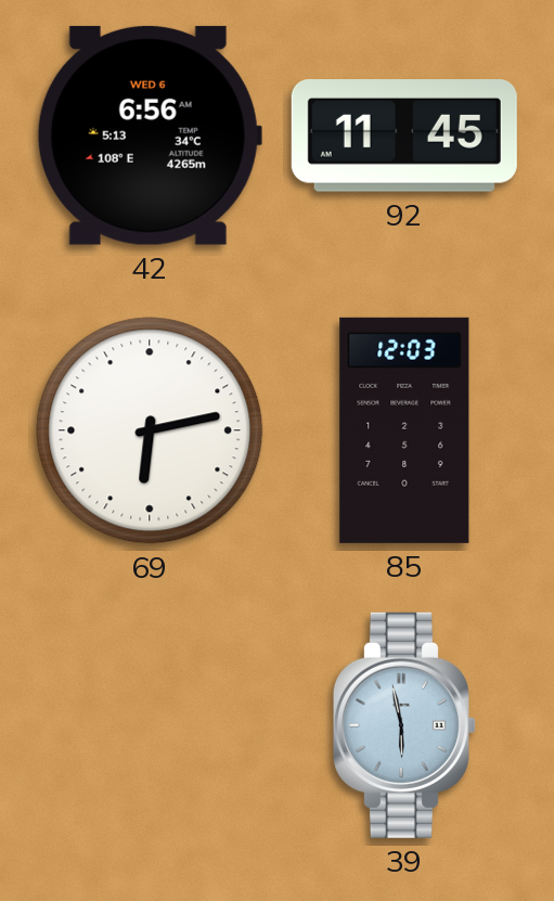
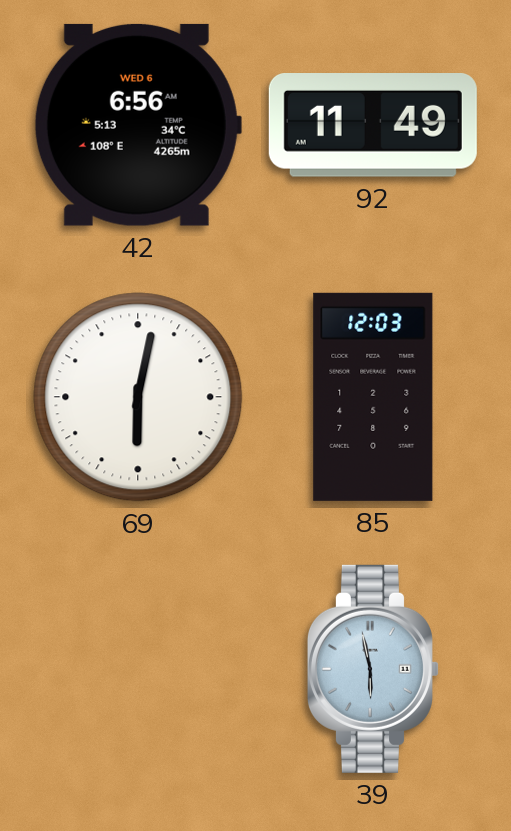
92: 11:45 -> 11:49
69: 6:13 -> 6:02
